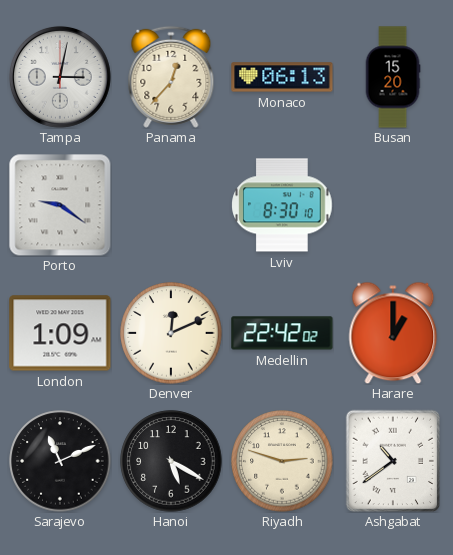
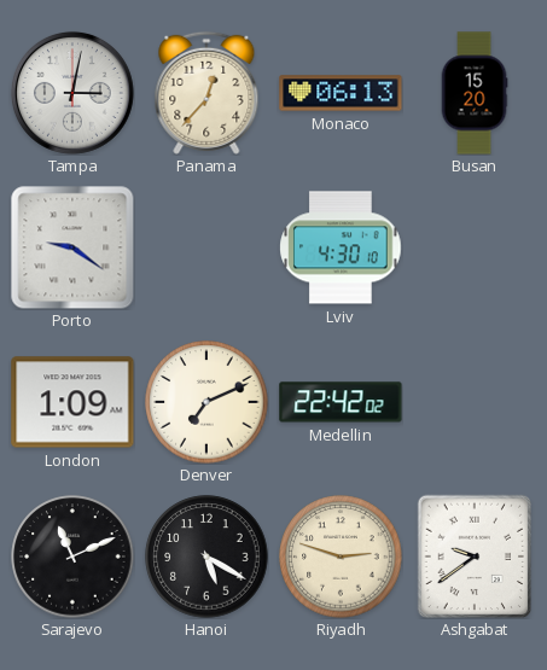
Lviv: 8:30 -> 4:30
Denver: 12:11 -> 7:11
Harare: 1:00 -> none
Ashgabat: 10:39 -> 9:39
